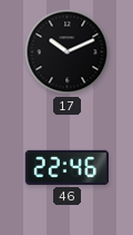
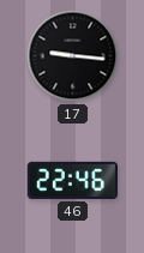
17: 10:11 -> 9:16
